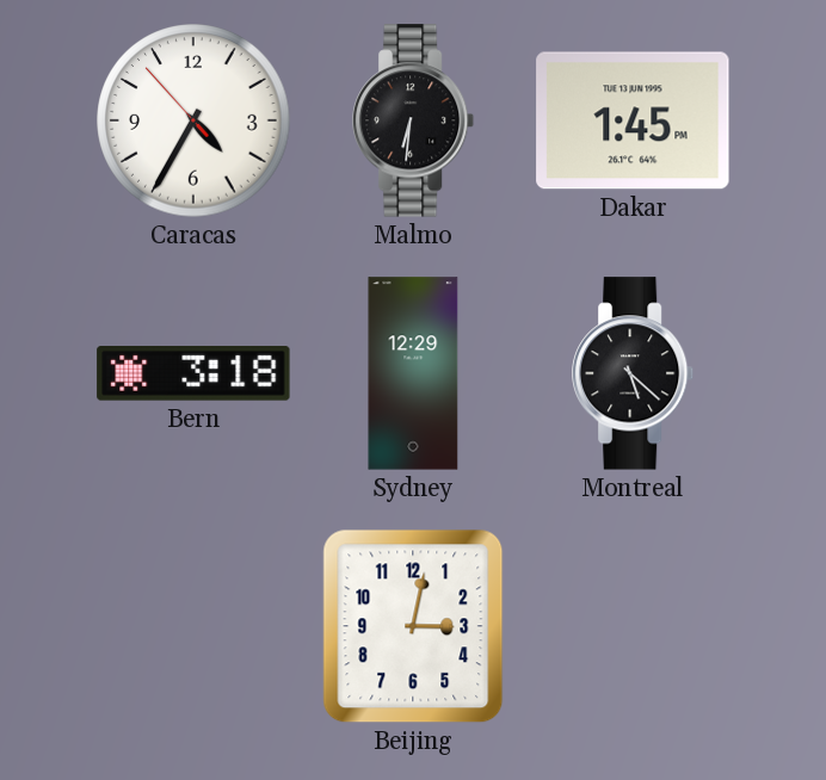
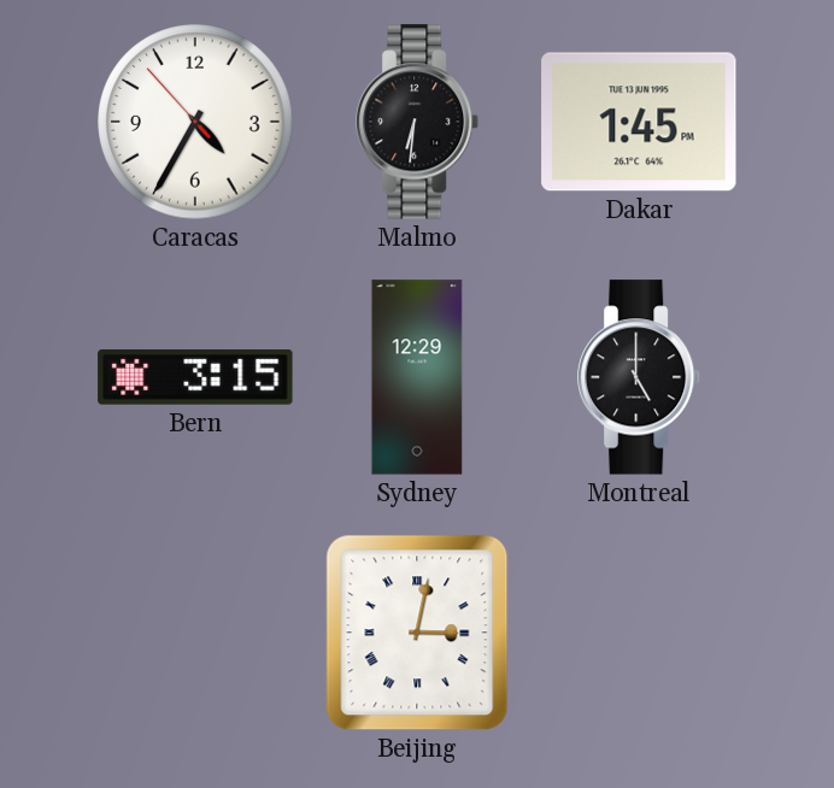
Bern: 3:18 -> 3:15
Montreal: 5:22 -> 5:00
Beijing numerals: Arabic -> Roman
